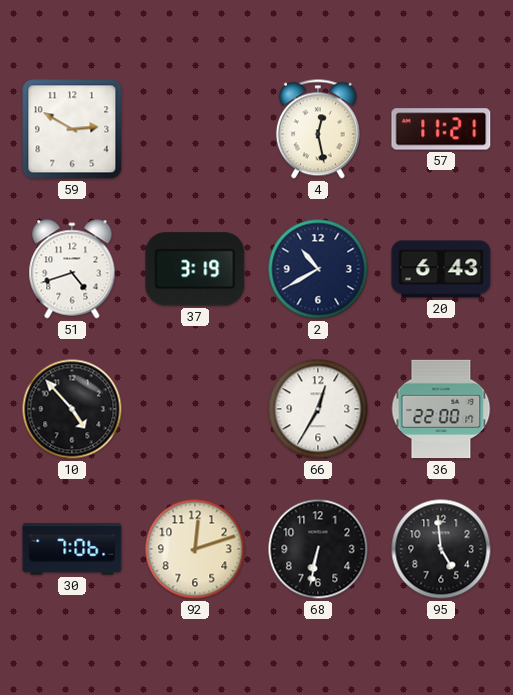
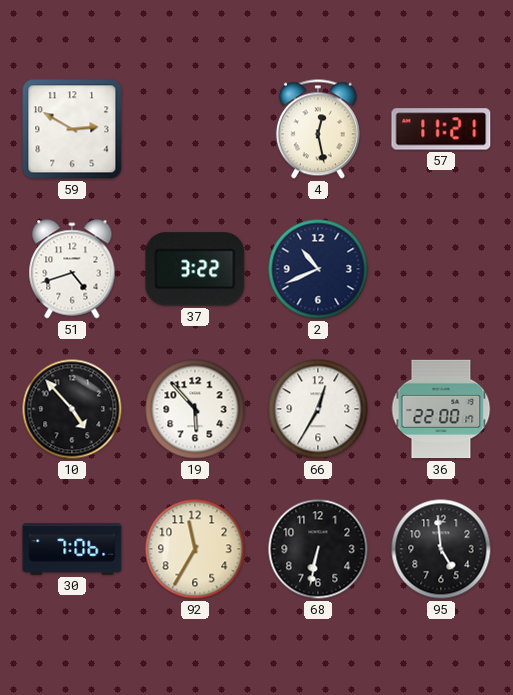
37: 3:19 -> 3:22
2: 10:40 -> 10:41
20: 6:43 -> none
19: none -> 5:53
92: 12:12 -> 11:35
